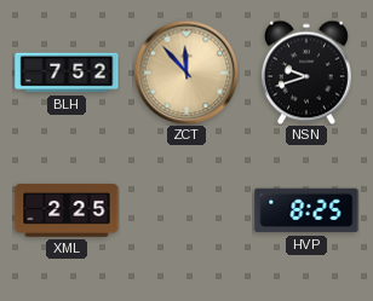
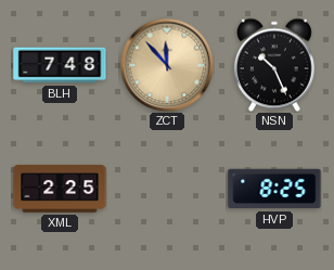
BLH: 7:52 -> 7:48
NSN: 9:42 -> 10:26
